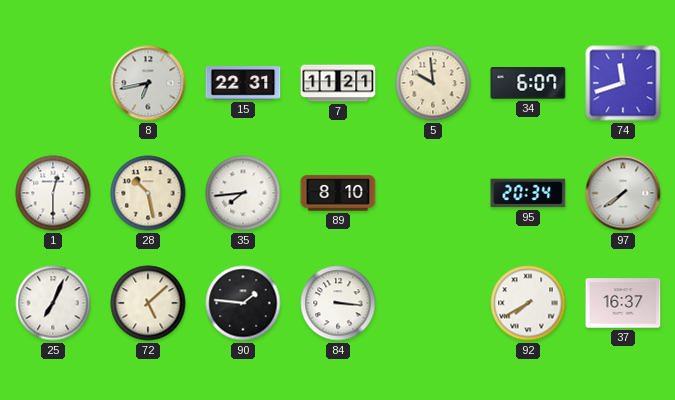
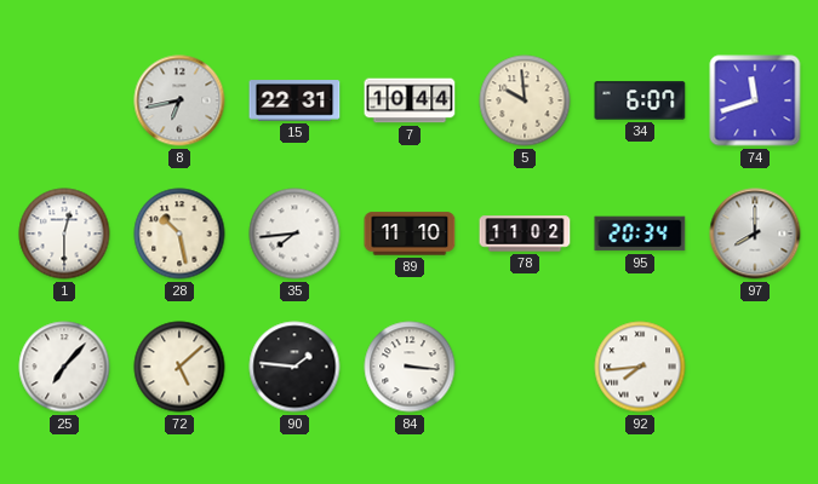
7: 11:21 -> 10:44
89: 8:10 -> 11:10
78: none -> 11:02
97: 7:39 -> 8:00
25: 7:04 -> 7:07
92: 7:40 -> 7:44
37: 16:37 -> none
